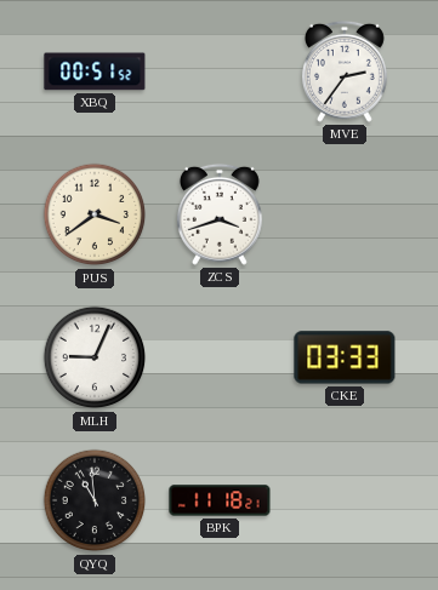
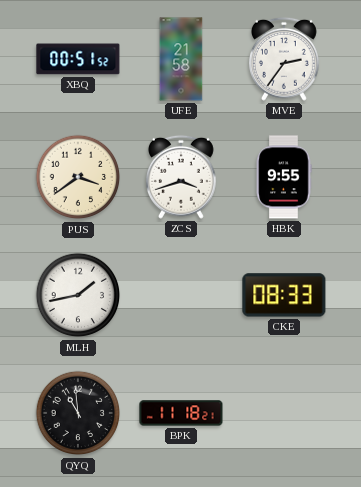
UFE: none -> 21:58
HBK: none -> 9:55
MLH: 9:04 -> 1:43
CKE: 03:33 -> 08:33
